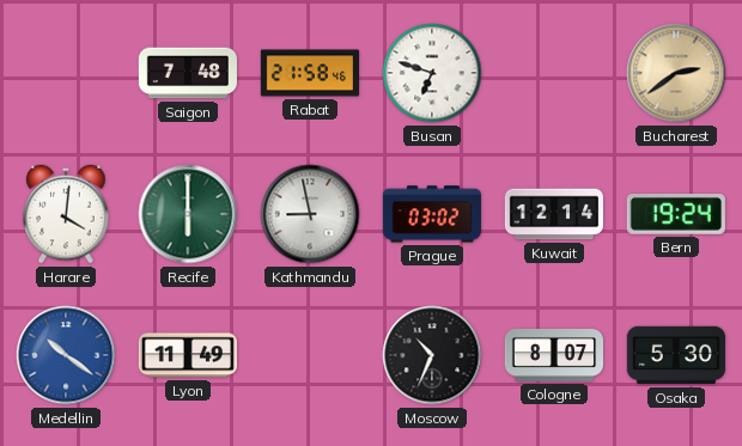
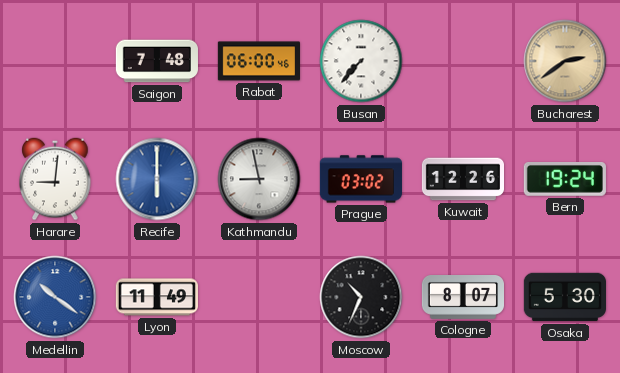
Rabat: 21:58 -> 06:00
Busan: 6:48 -> 7:37
Harare: 4:01 -> 9:01
Recife dial: green -> blue
Kuwait: 12:14 -> 12:26
